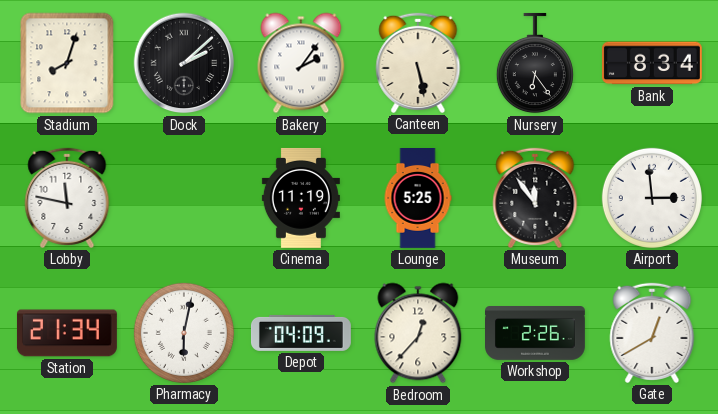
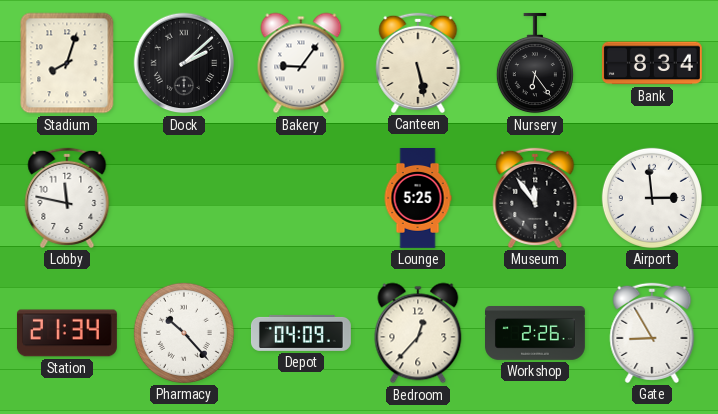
Bakery: 2:06 -> 9:06
Cinema: 11:19 -> none
Pharmacy: 6:02 -> 10:23
Gate: 12:40 -> 8:55
